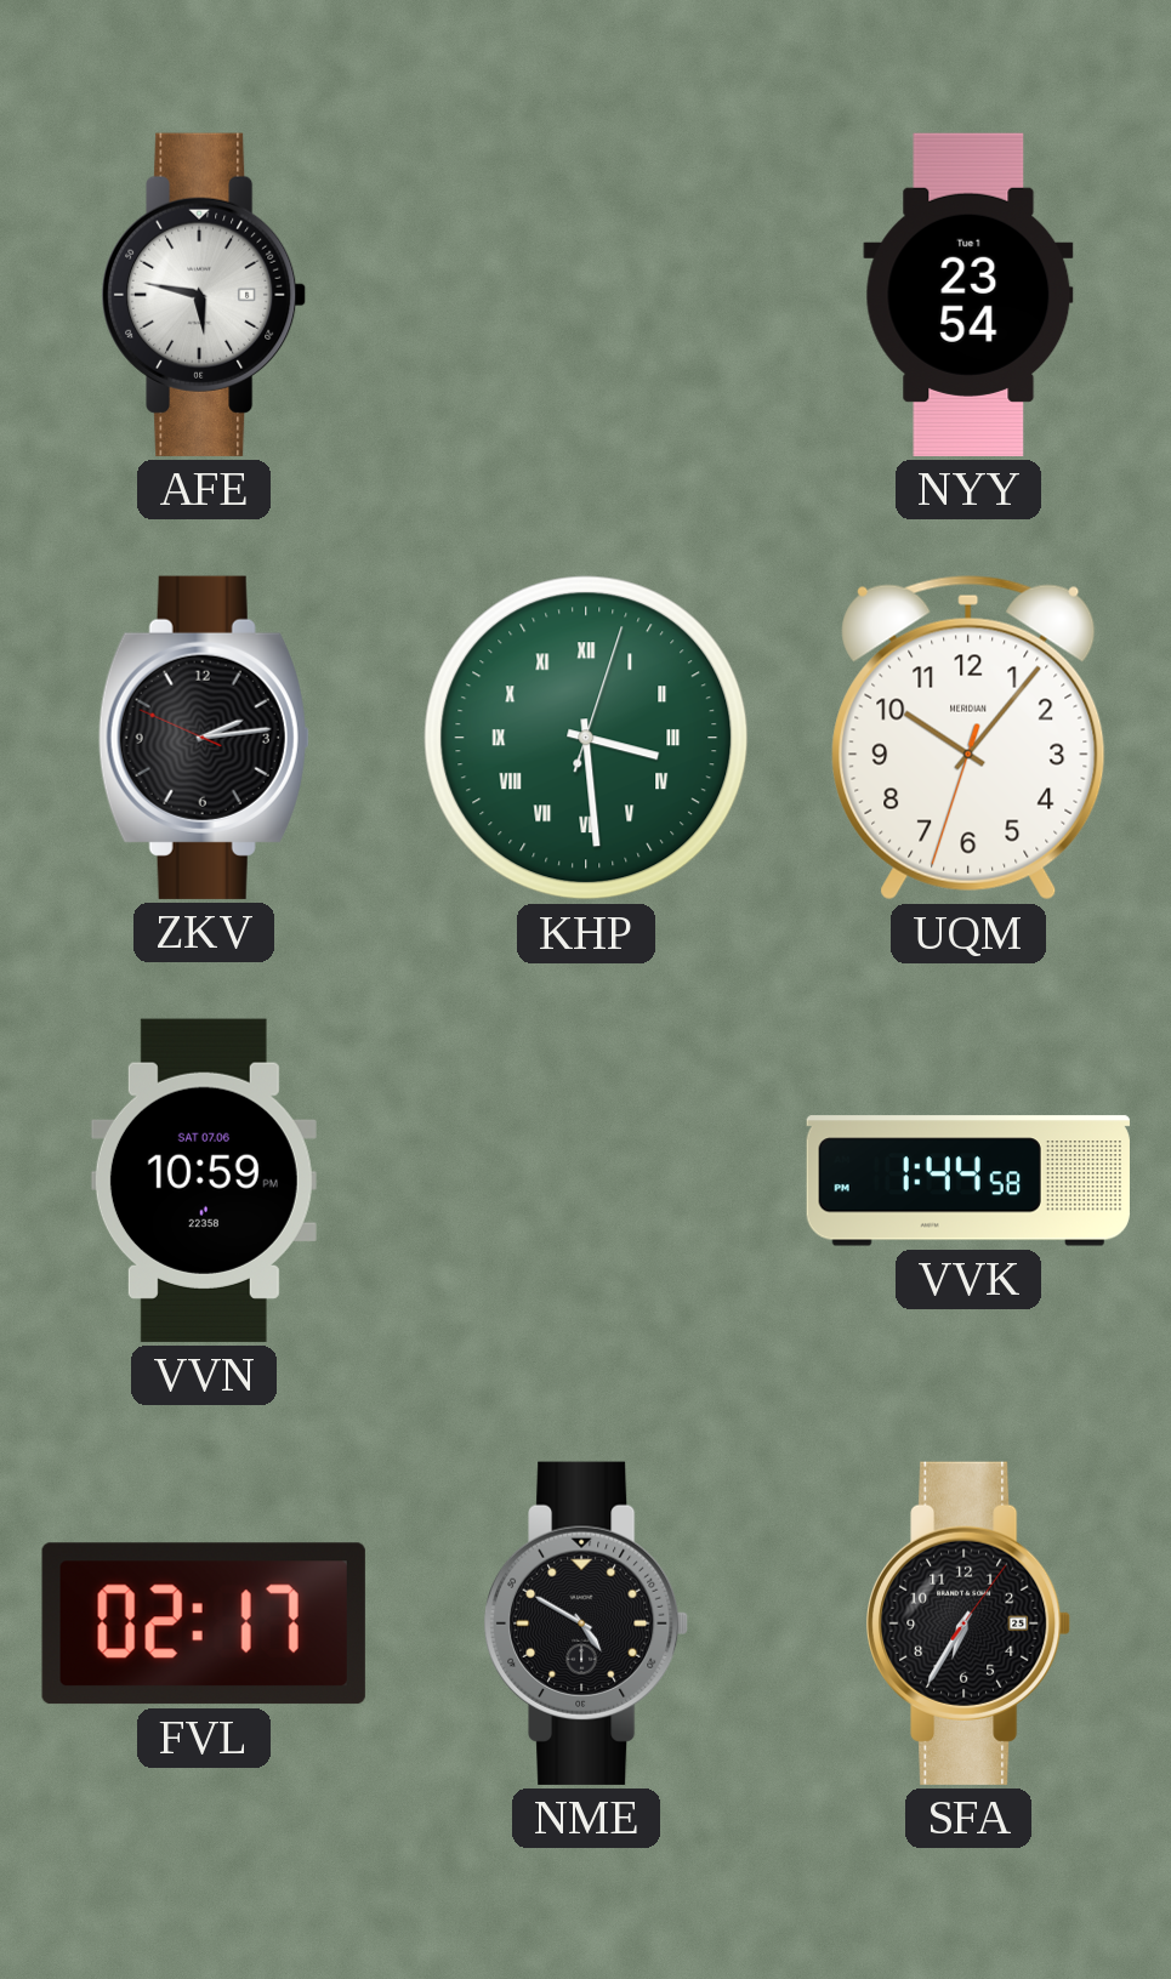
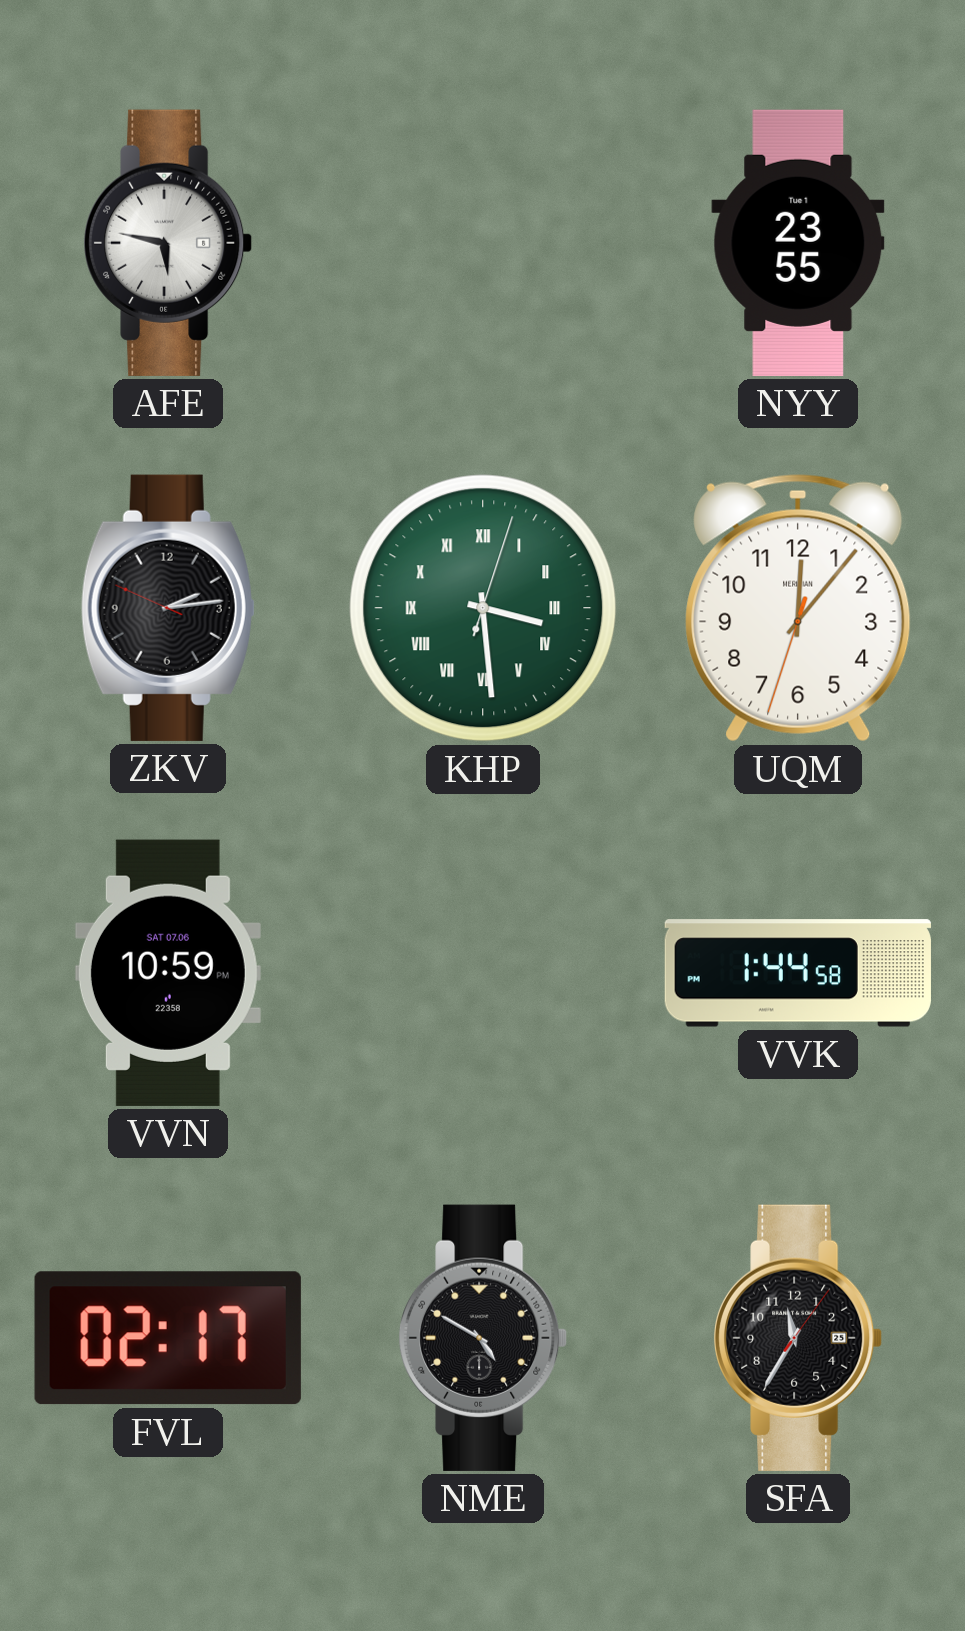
NYY: 23:54 -> 23:55
UQM: 10:06 -> 12:06
SFA: 6:35 -> 11:35
